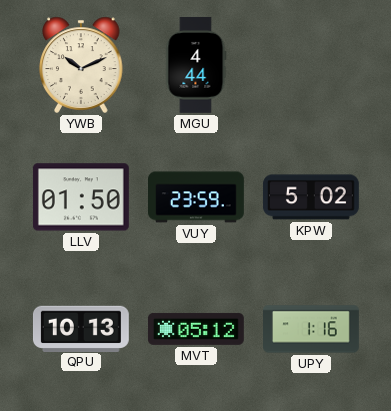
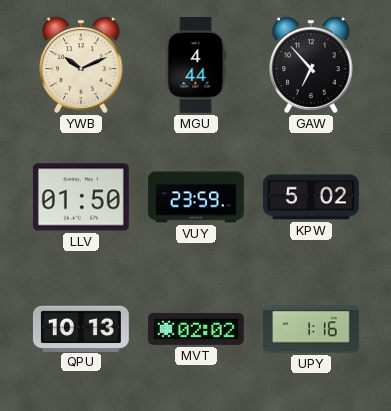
GAW: none -> 6:53
MVT: 05:12 -> 02:02
